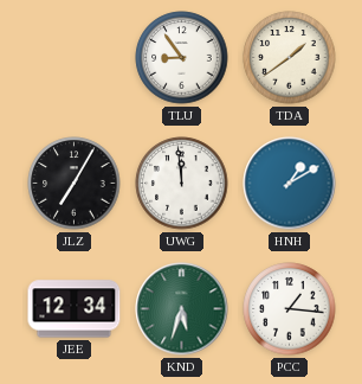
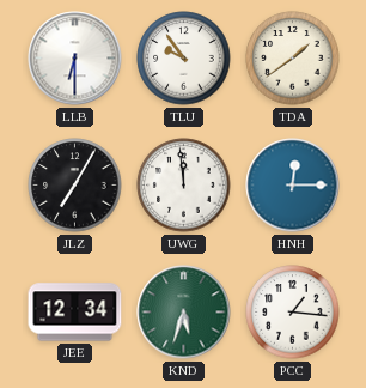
LLB: none -> 6:30
TLU: 8:54 -> 9:54
HNH: 1:10 -> 12:15
